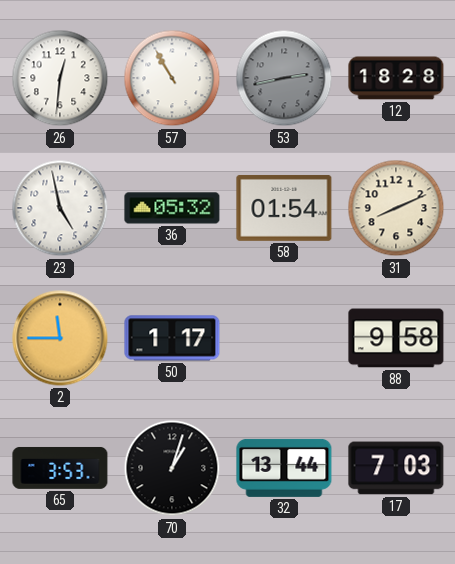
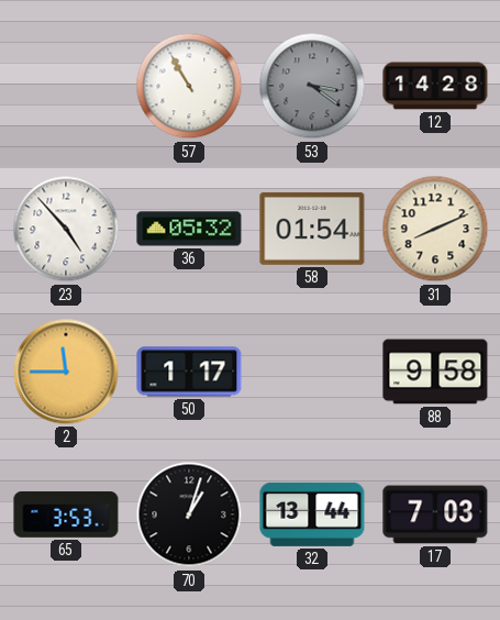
26: 12:31 -> none
53: 2:43 -> 3:21
12: 18:28 -> 14:28
23: 4:58 -> 4:53
